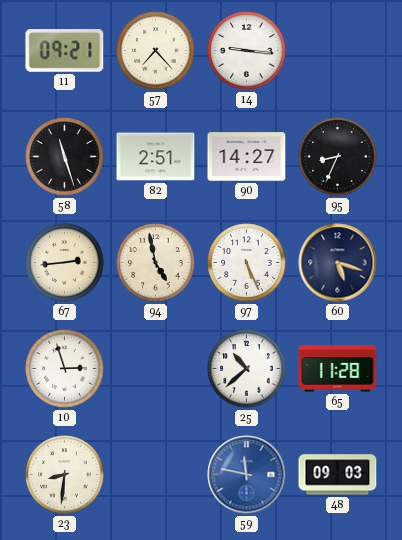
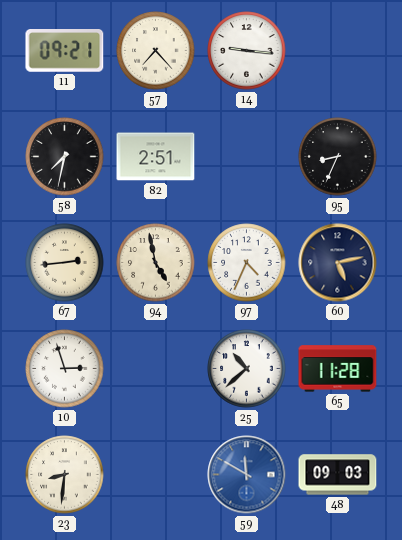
58: 11:27 -> 7:32
90: 14:27 -> none
97: 5:26 -> 4:34
60: 5:18 -> 5:13
59: 11:47 -> 11:50
